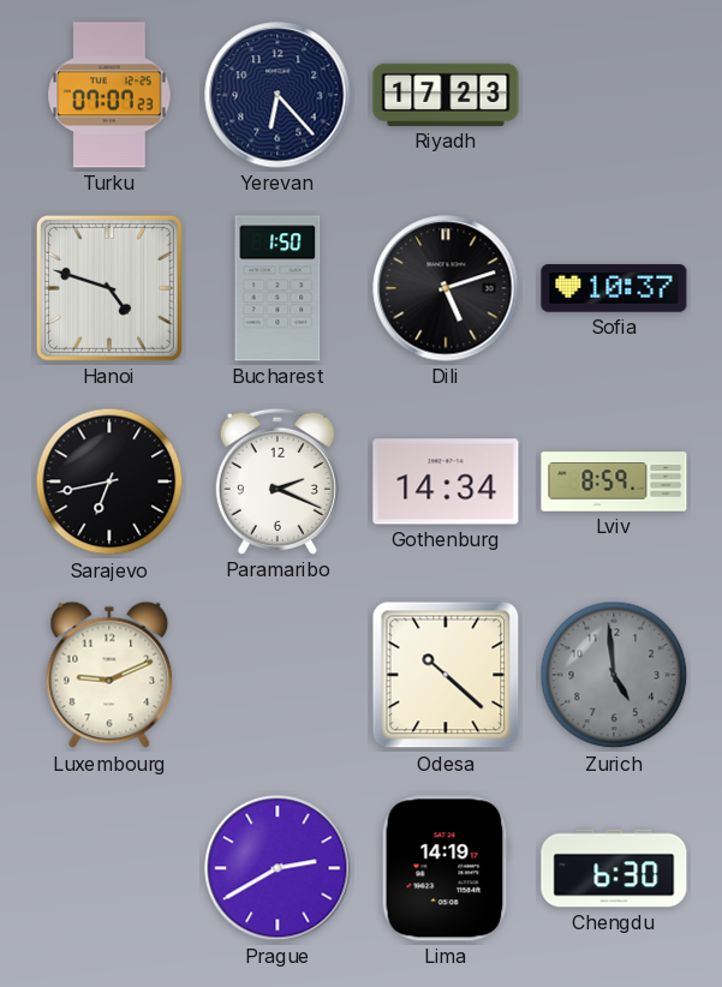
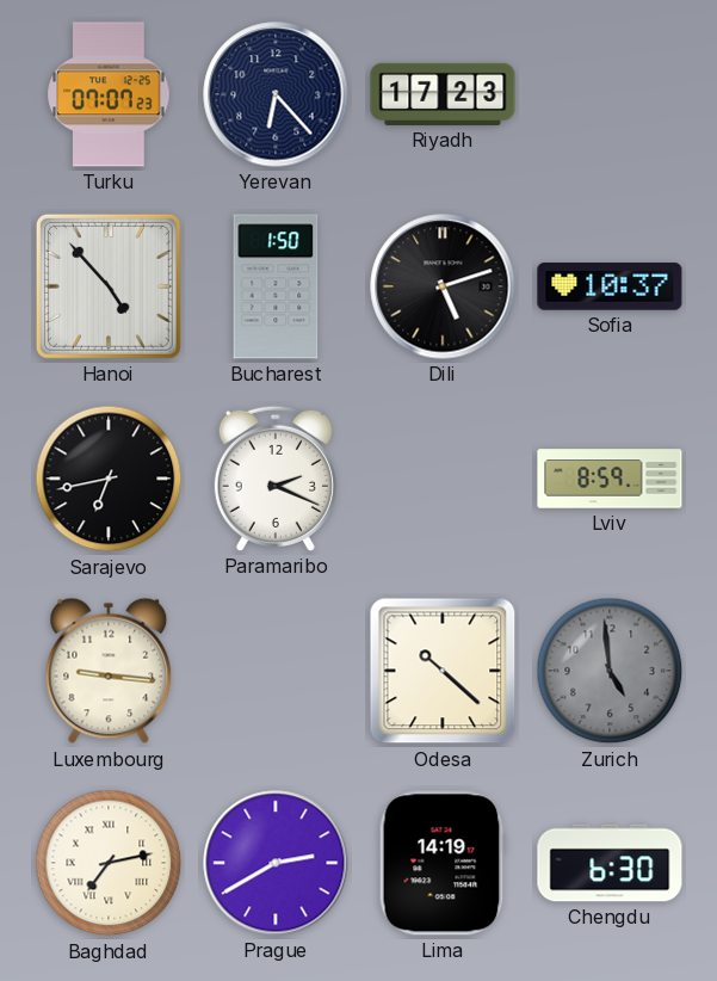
Hanoi: 4:48 -> 4:53
Gothenburg: 14:34 -> none
Luxembourg: 9:11 -> 9:16
Baghdad: none -> 7:13
